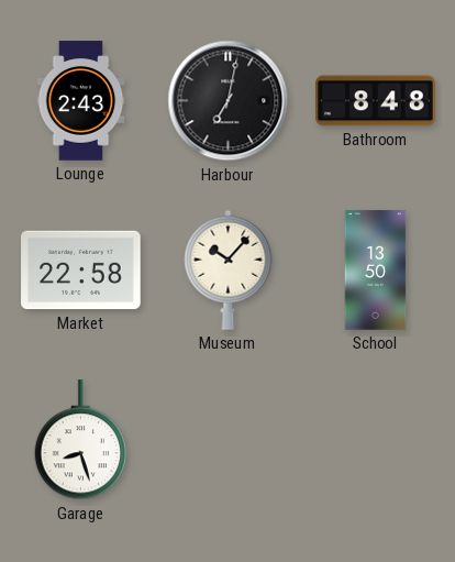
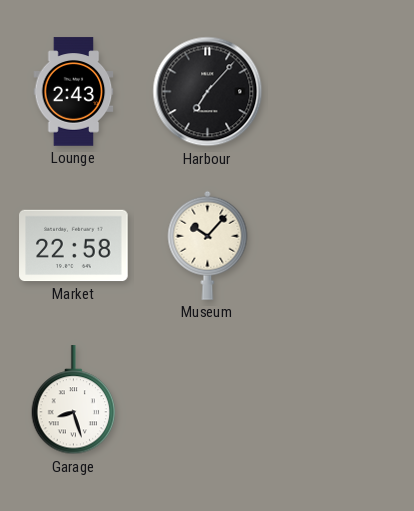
Harbour: 7:02 -> 7:07
Bathroom: 8:48 -> none
School: 13:50 -> none
